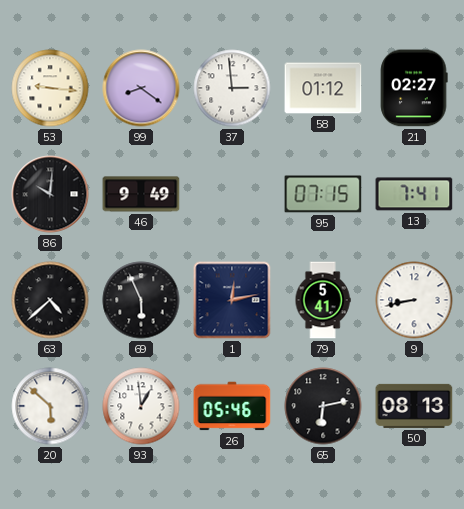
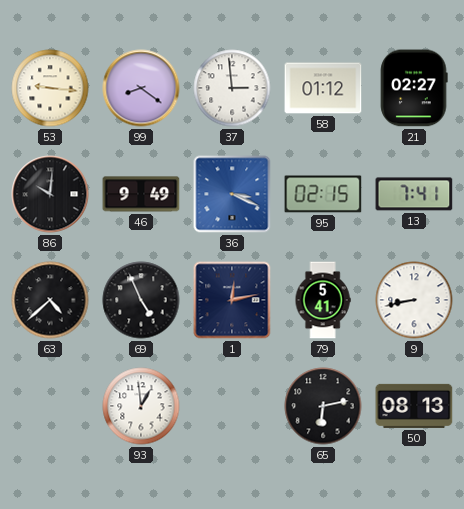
36: none -> 3:19
95: 07:15 -> 02:15
69: 5:56 -> 4:56
20: 5:52 -> none
26: 05:46 -> none
